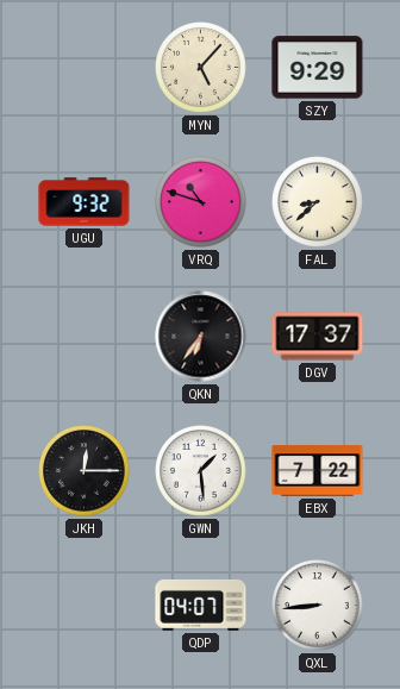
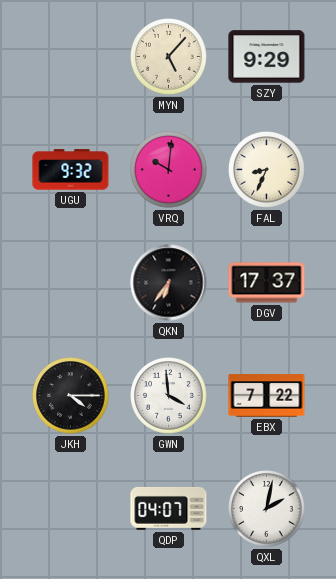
VRQ: 10:48 -> 10:01
FAL: 8:38 -> 8:34
JKH: 12:15 -> 4:15
GWN: 1:29 -> 3:59
QXL: 8:44 -> 2:02
